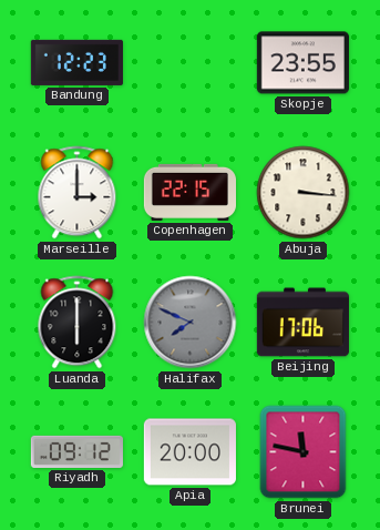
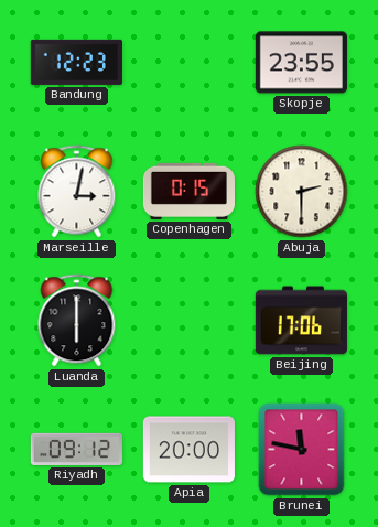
Marseille: 3:00 -> 3:02
Copenhagen: 22:15 -> 0:15
Abuja: 3:16 -> 2:30
Halifax: 7:49 -> none
